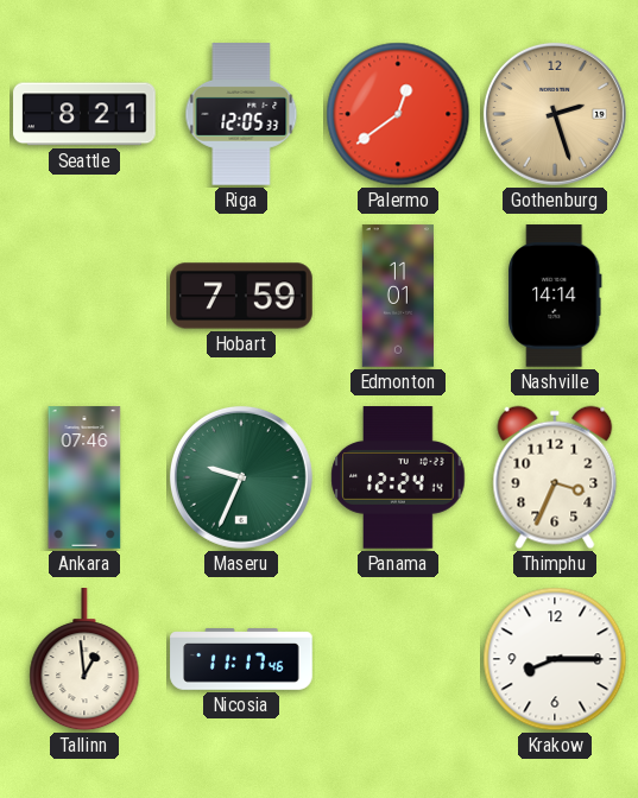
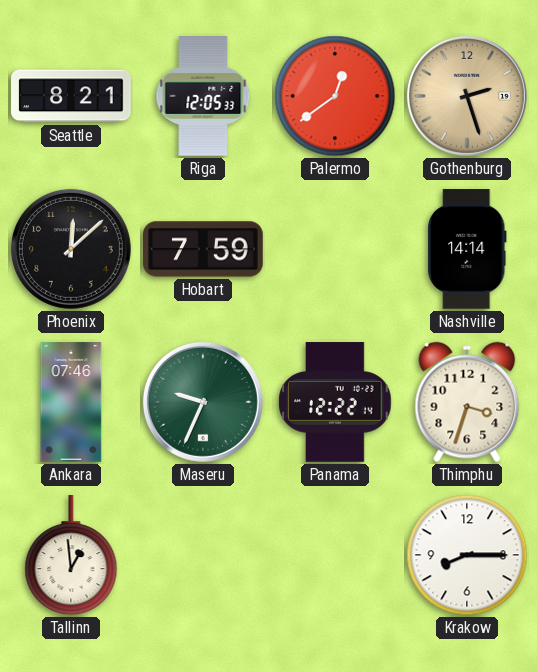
Phoenix: none -> 12:08
Edmonton: 11:01 -> none
Panama: 12:24 -> 12:22
Thimphu: 3:34 -> 3:33
Nicosia: 11:17 -> none
